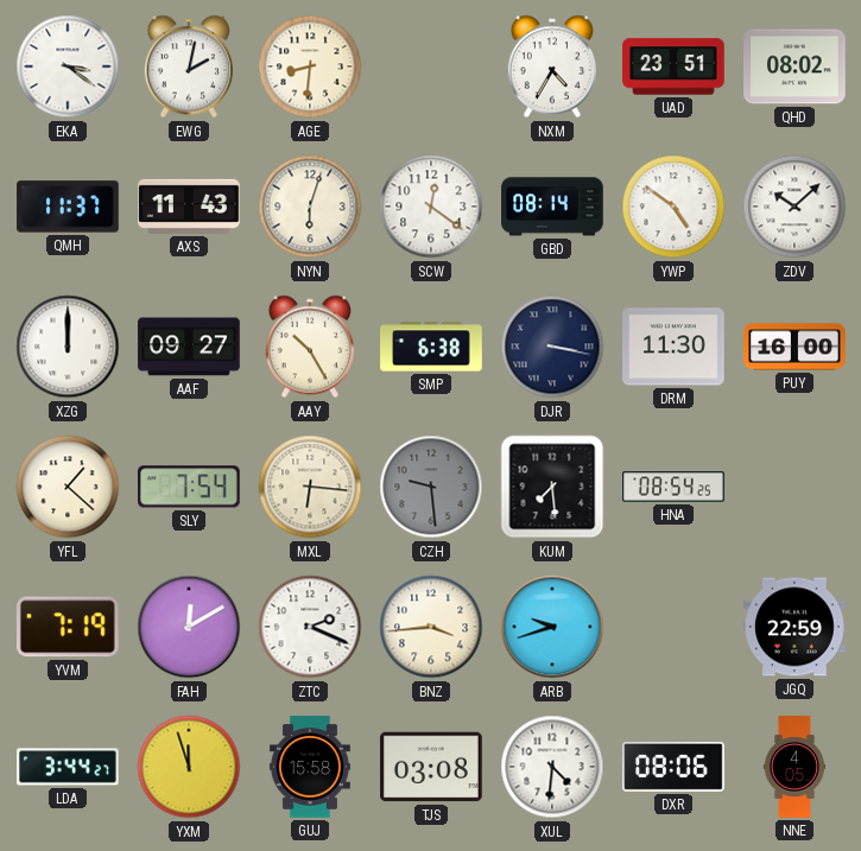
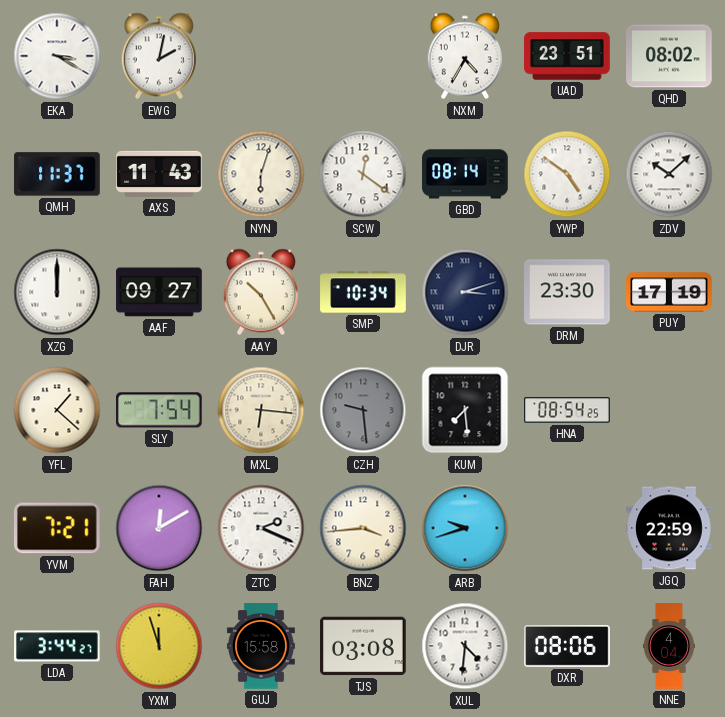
EKA: 3:21 -> 3:20
AGE: 8:31 -> none
SMP: 6:38 -> 10:34
DJR: 3:17 -> 3:12
DRM: 11:30 -> 23:30
PUY: 16:00 -> 17:19
YVM: 7:19 -> 7:21
NNE: 4:05 -> 4:04
